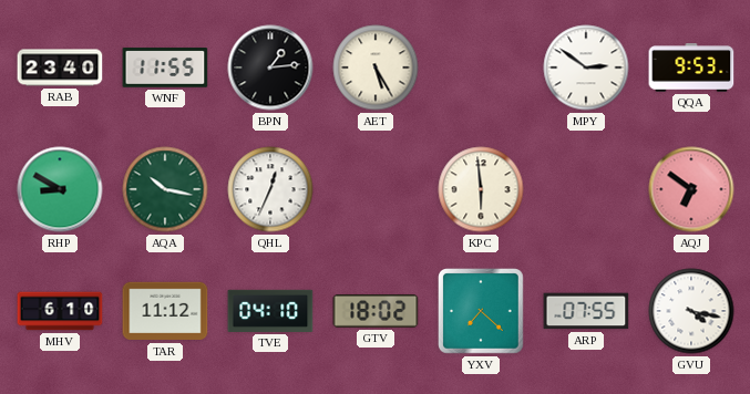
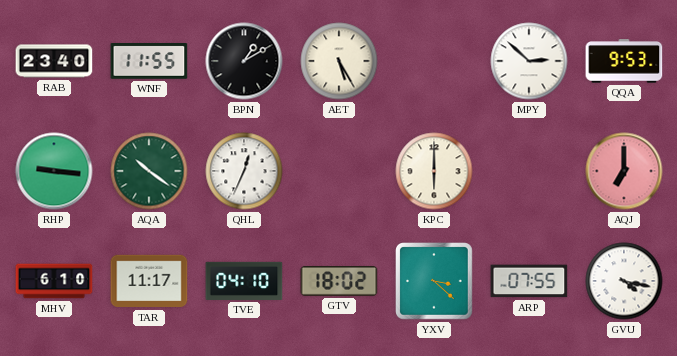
BPN: 1:14 -> 1:10
MPY: 2:51 -> 2:52
RHP: 8:50 -> 9:16
AQA: 10:17 -> 10:21
KPC: 5:59 -> 6:00
AQJ: 6:51 -> 7:00
TAR: 11:12 -> 11:17
YXV: 7:22 -> 3:22
